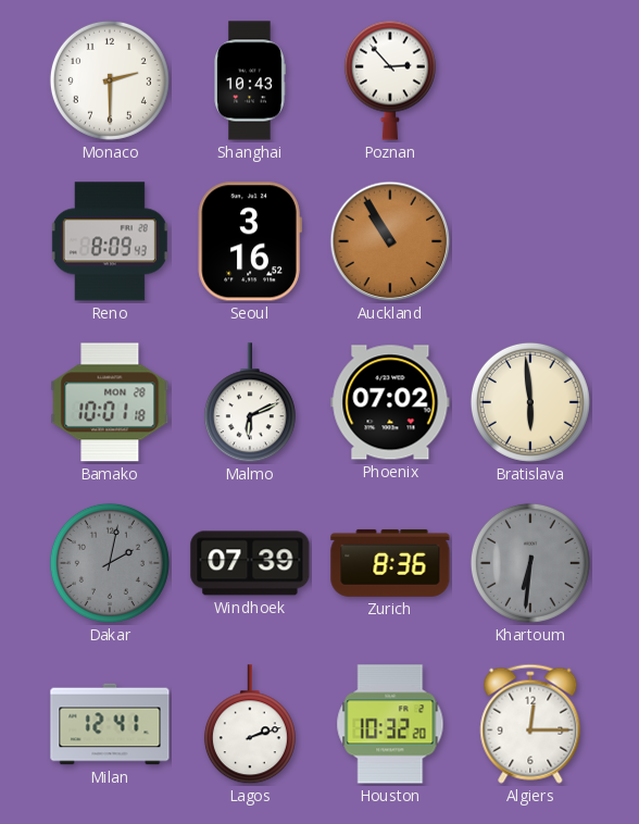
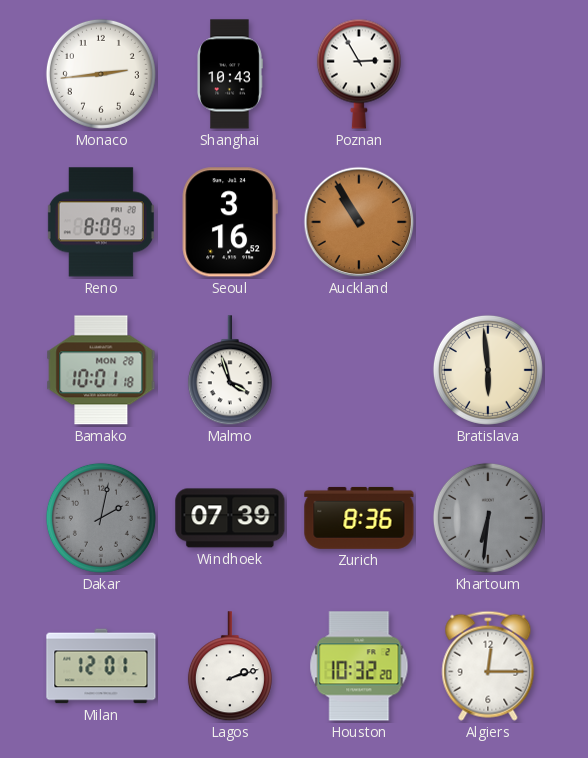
Monaco: 2:30 -> 2:44
Poznan: 2:53 -> 2:55
Malmo: 6:11 -> 3:57
Phoenix: 07:02 -> none
Milan: 12:41 -> 12:01
